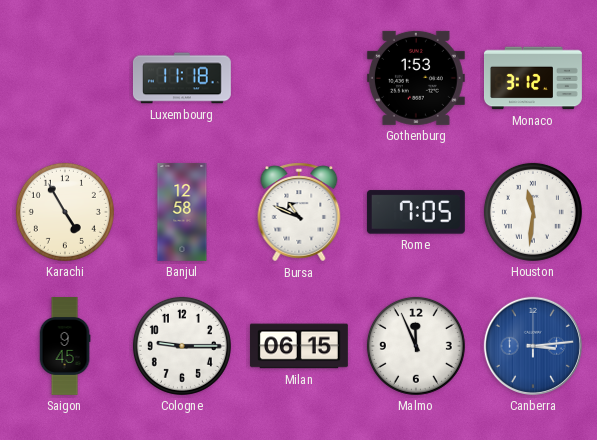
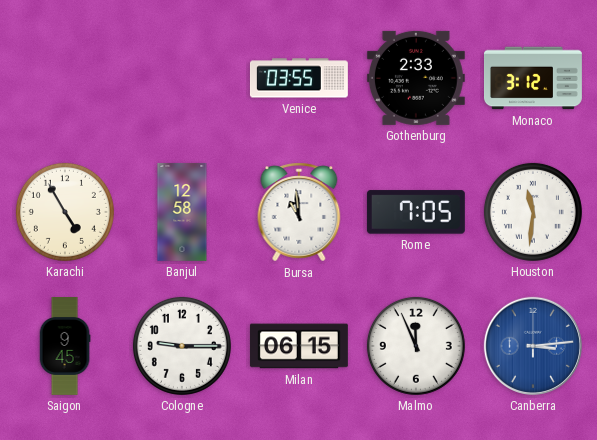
Luxembourg: 11:18 -> none
Venice: none -> 03:55
Gothenburg: 1:53 -> 2:33
Bursa: 10:49 -> 10:59
